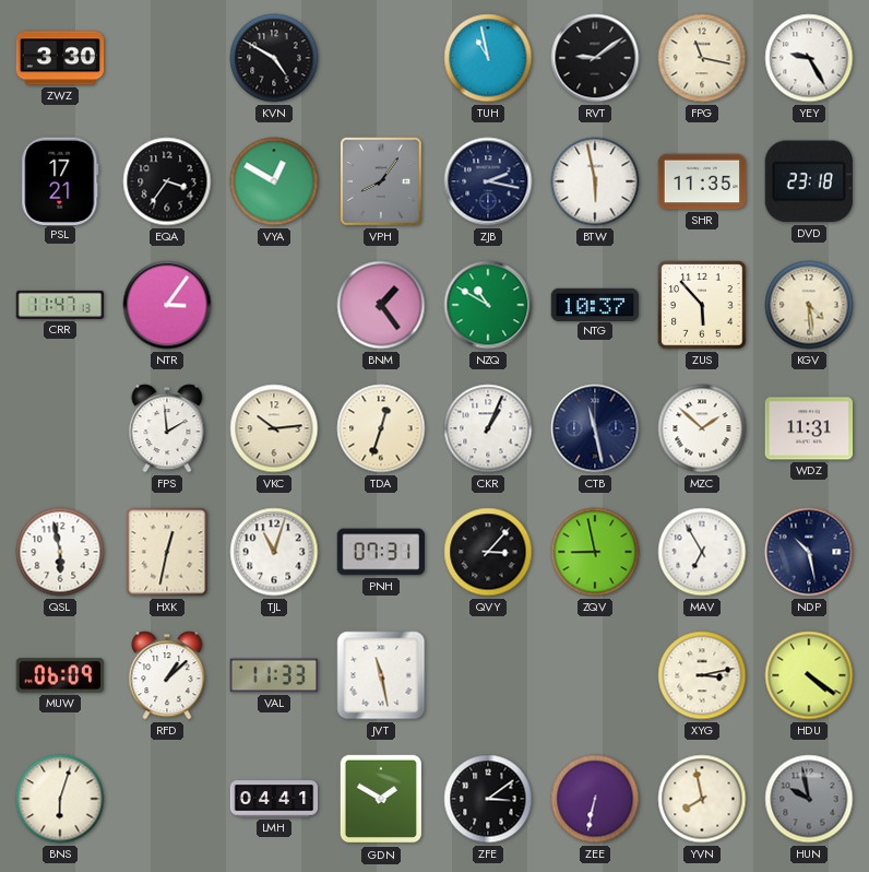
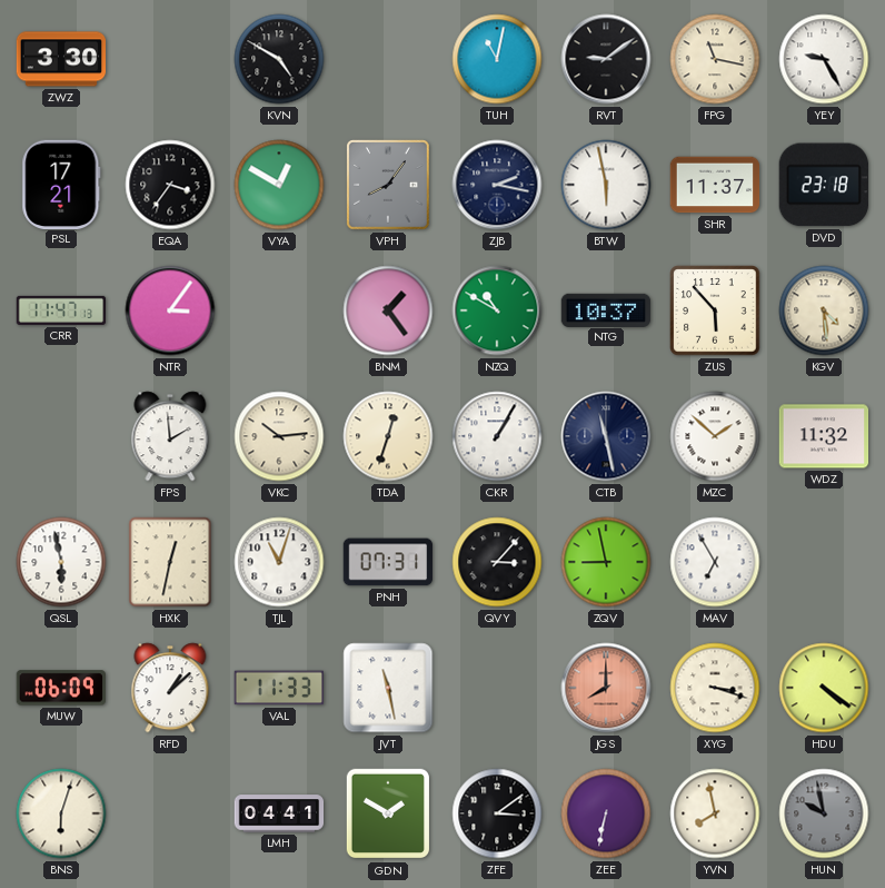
TUH: 10:58 -> 11:02
SHR: 11:35 -> 11:37
CKR: 1:04 -> 1:05
WDZ: 11:31 -> 11:32
NDP: 10:28 -> none
JGS: none -> 8:00
XYG: 3:13 -> 3:18
